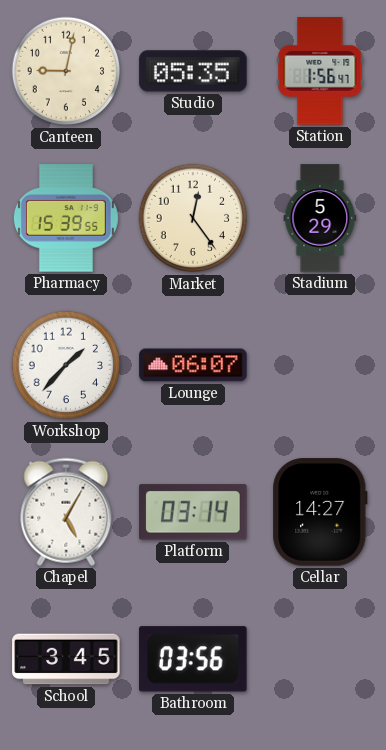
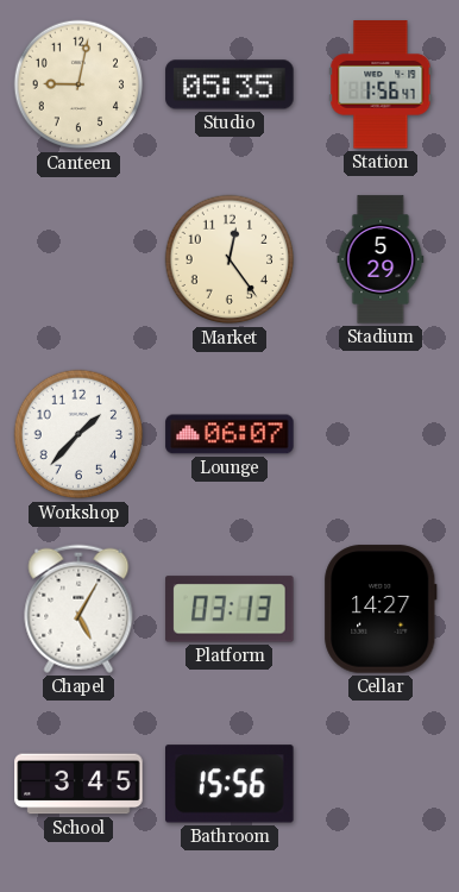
Pharmacy: 15:39 -> none
Platform: 03:14 -> 03:13
Bathroom: 03:56 -> 15:56
